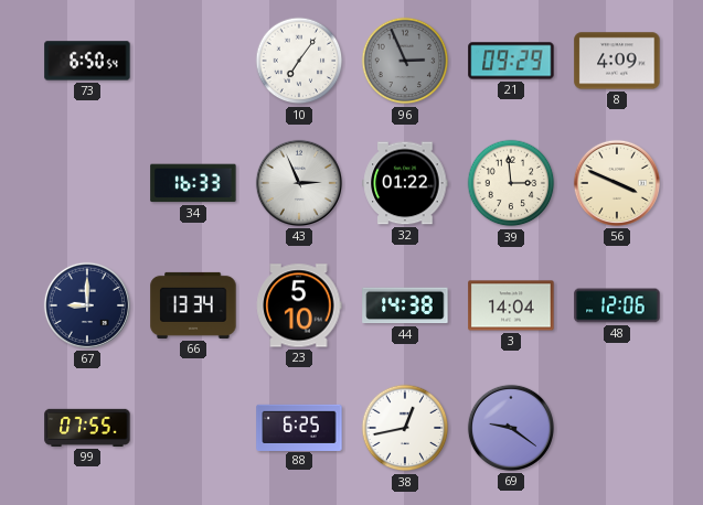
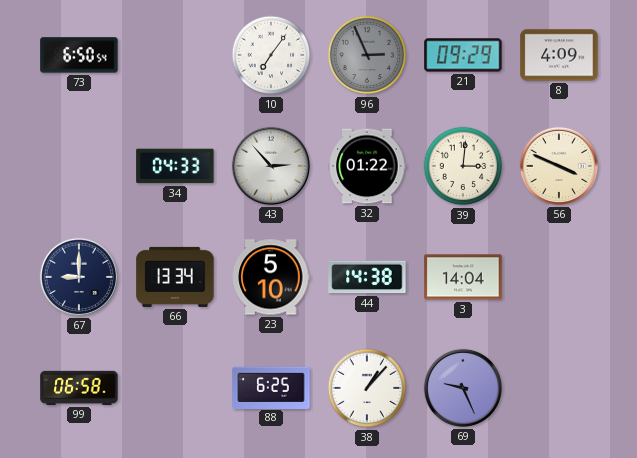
34: 16:33 -> 04:33
43: 2:56 -> 2:53
39: 2:59 -> 3:01
48: 12:06 -> none
99: 07:55 -> 06:58
38: 12:43 -> 1:07
69: 9:21 -> 9:26
